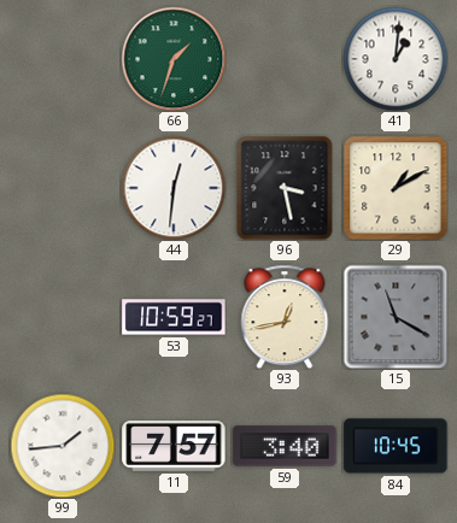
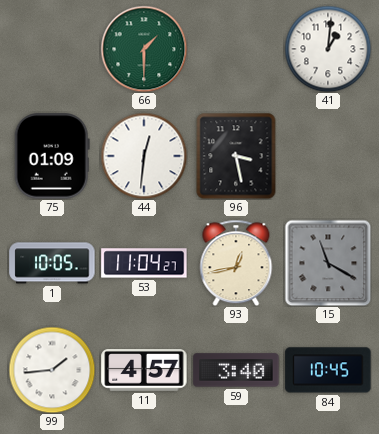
66: 1:33 -> 1:30
75: none -> 01:09
29: 1:10 -> none
1: none -> 10:05
53: 10:59 -> 11:04
11: 7:57 -> 4:57
